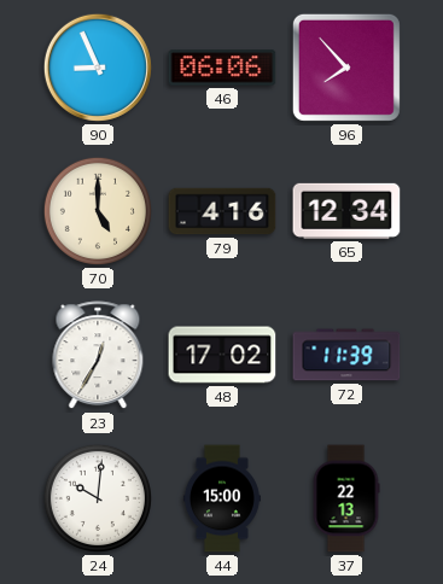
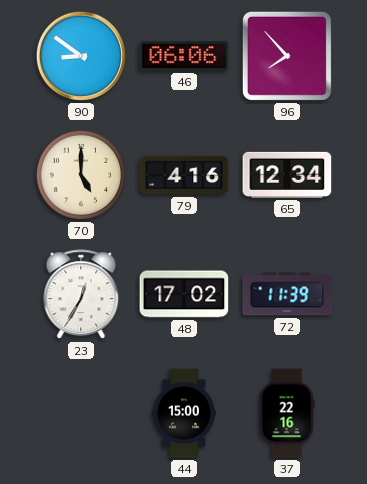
90: 8:56 -> 8:51
24: 10:01 -> none
37: 22:13 -> 22:16
